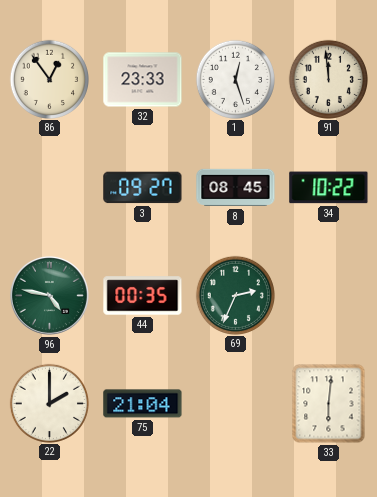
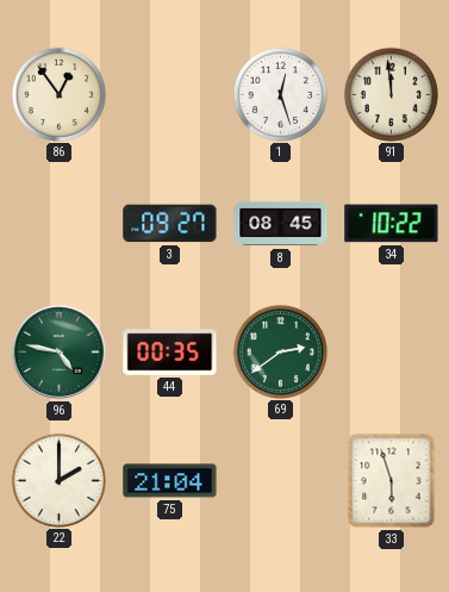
32: 23:33 -> none
69: 2:34 -> 2:39
33: 6:01 -> 5:57
